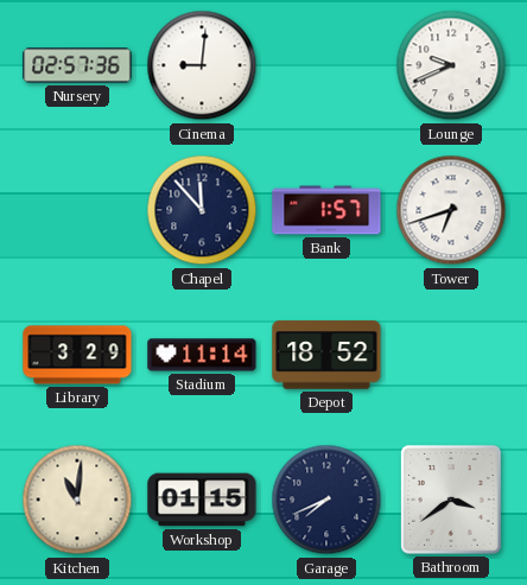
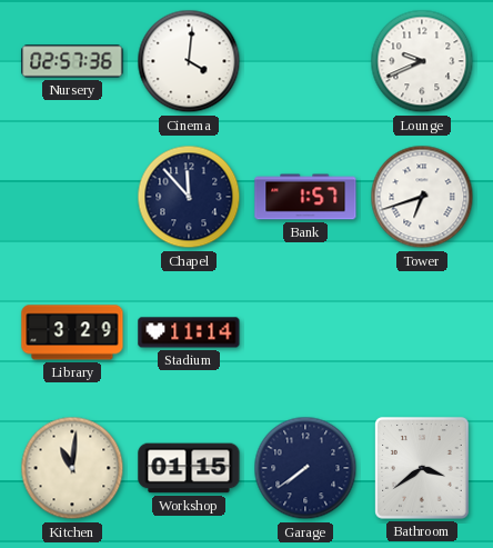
Cinema: 9:01 -> 4:01
Depot: 18:52 -> none
Garage: 7:41 -> 7:39
